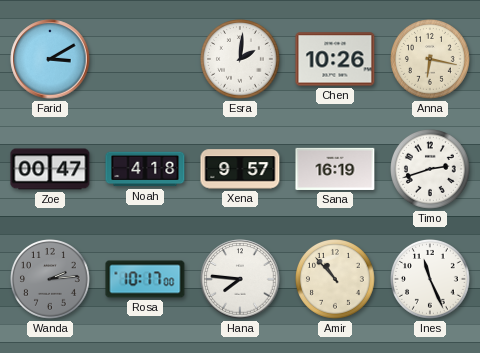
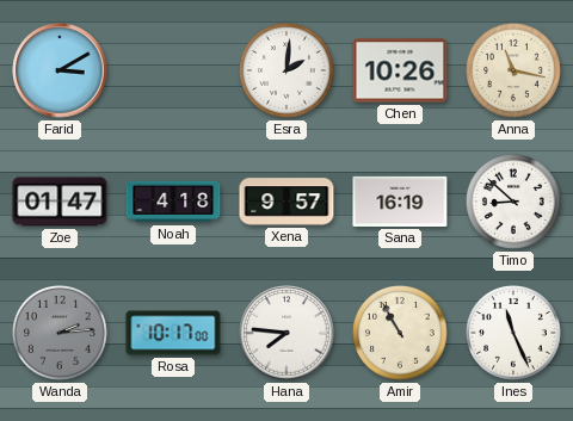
Anna: 6:17 -> 11:17
Zoe: 00:47 -> 01:47
Timo: 2:42 -> 8:52
Amir: 10:53 -> 10:55
